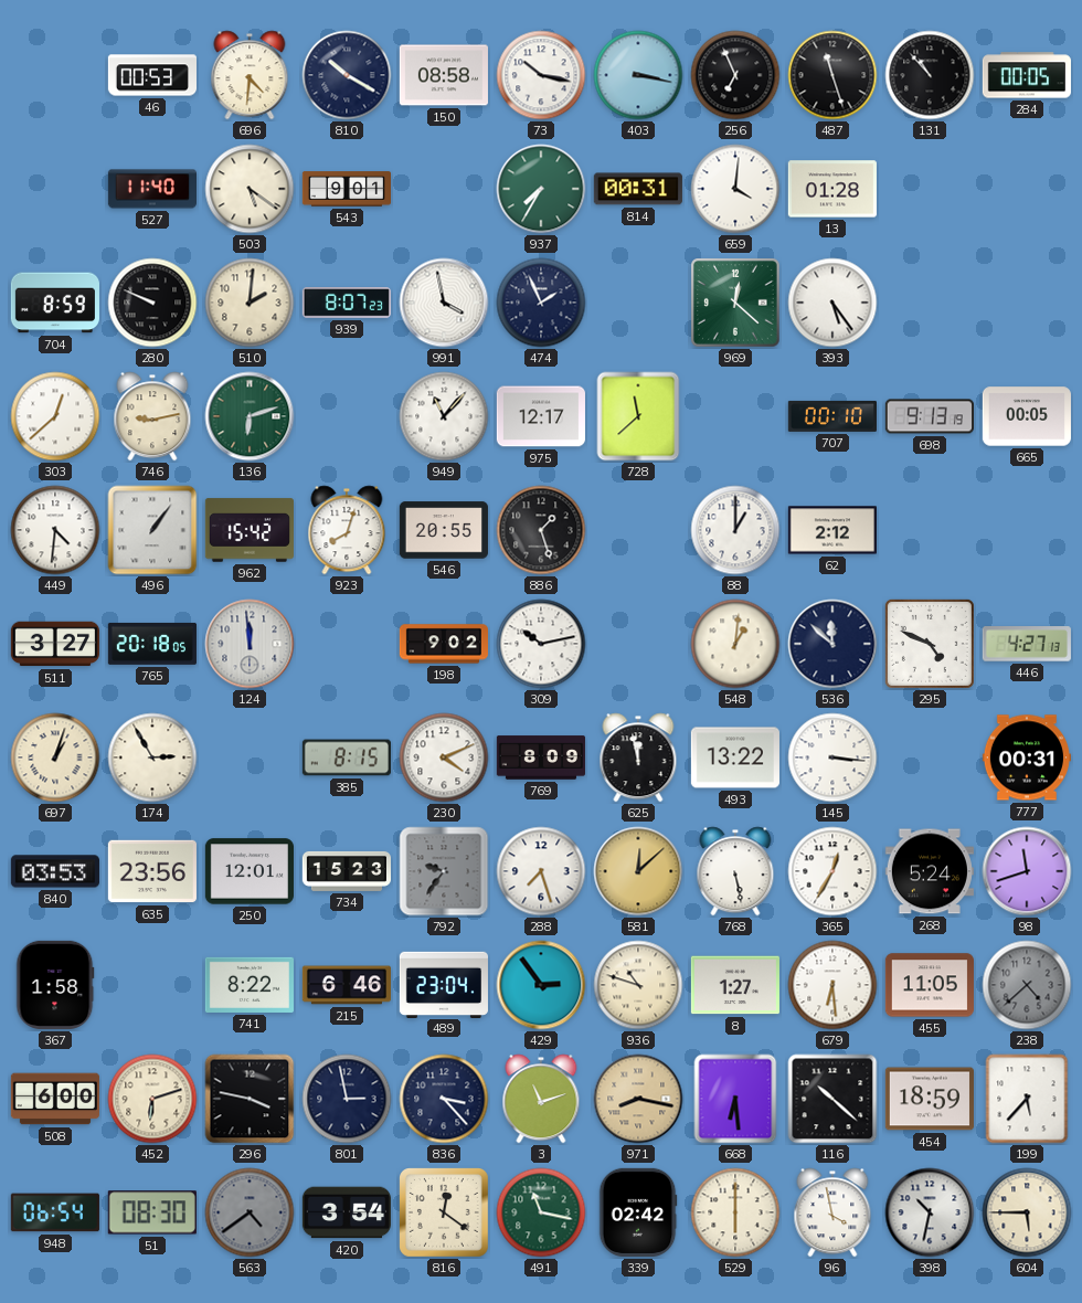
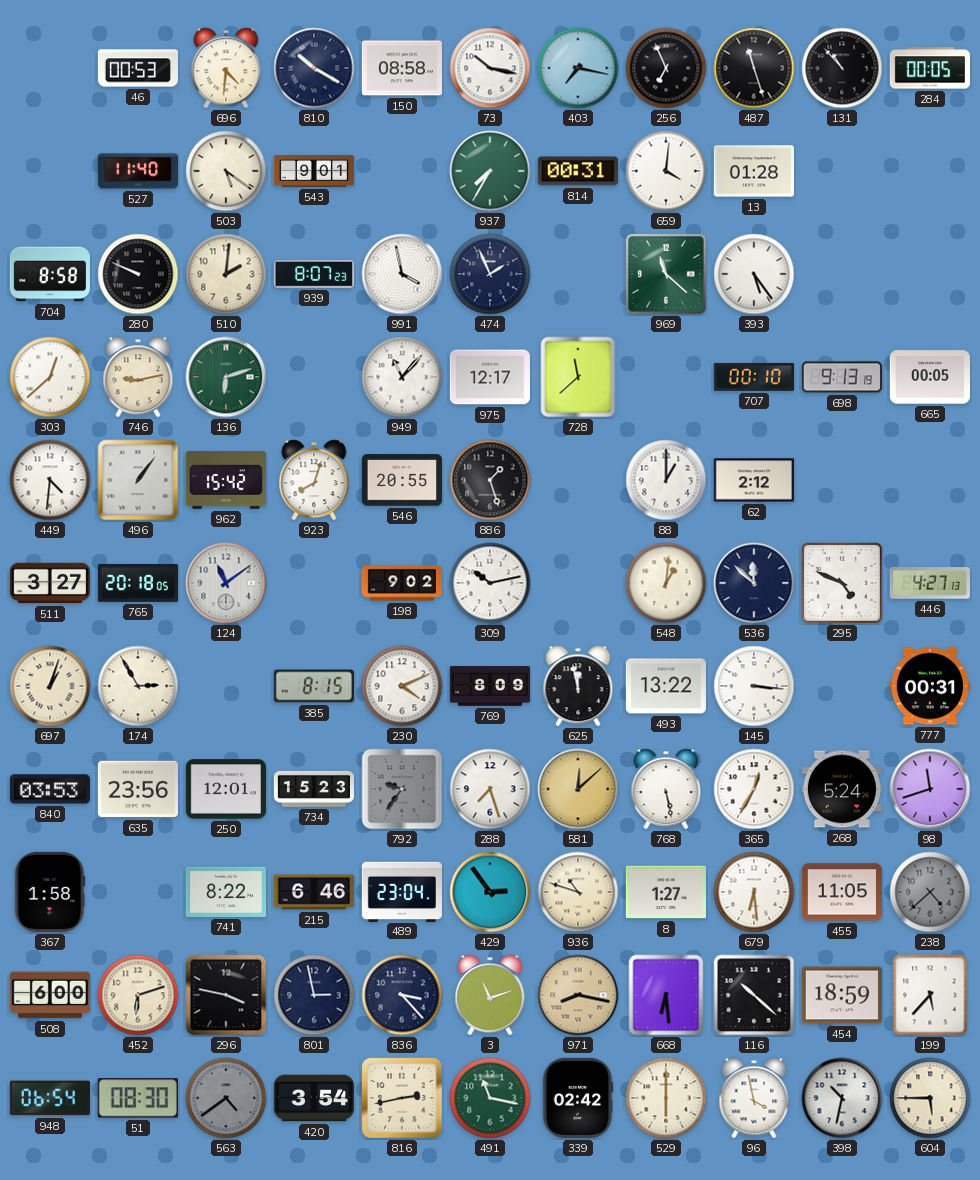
403: 3:17 -> 7:17
704: 8:59 -> 8:58
969: 12:22 -> 11:22
124: 11:59 -> 11:09
816: 12:21 -> 2:43
